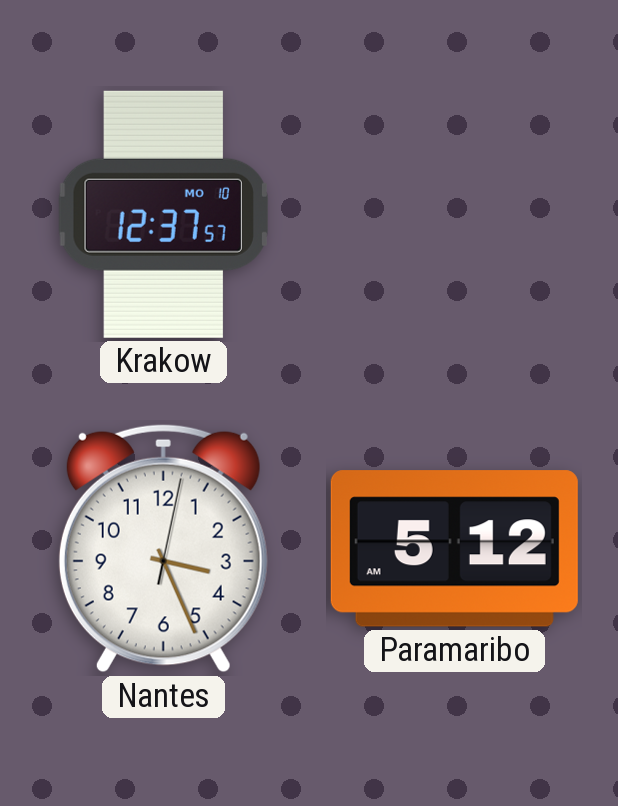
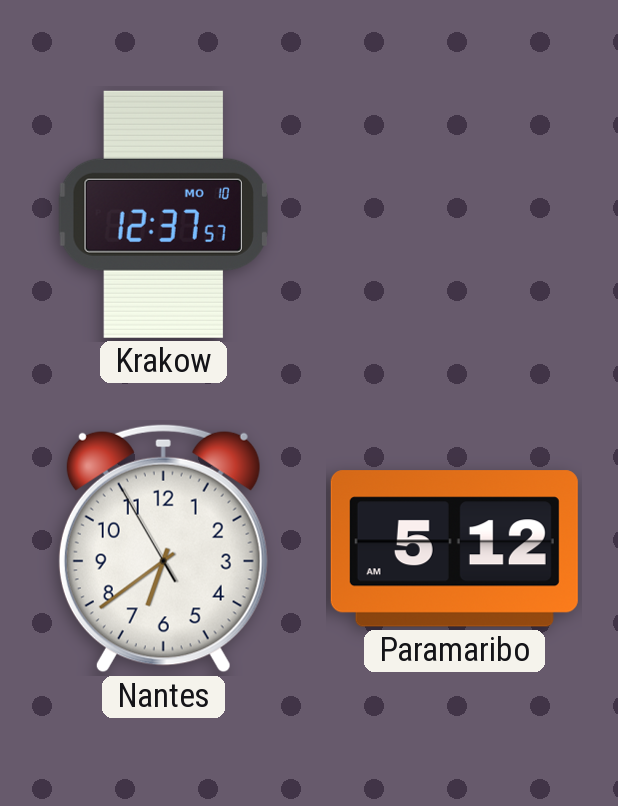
Nantes: 3:26 -> 6:38
